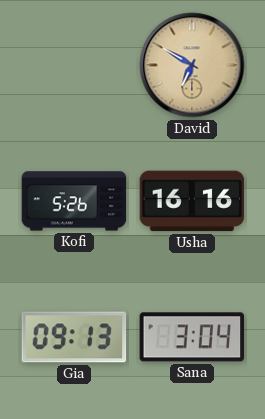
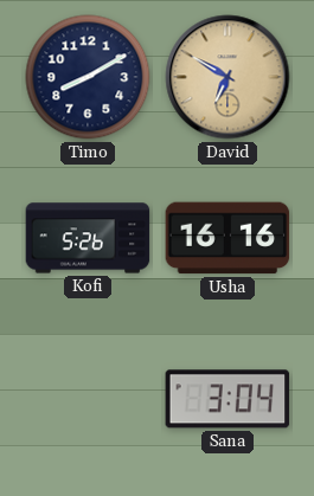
Timo: none -> 8:10
Gia: 09:13 -> none
